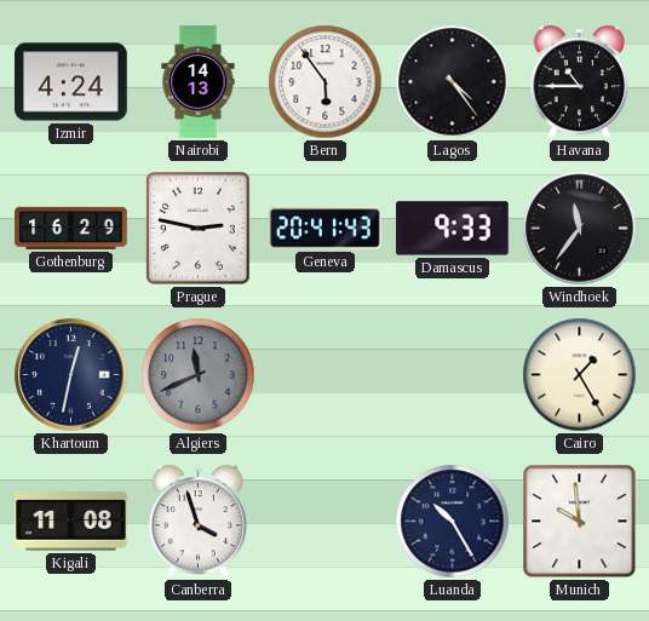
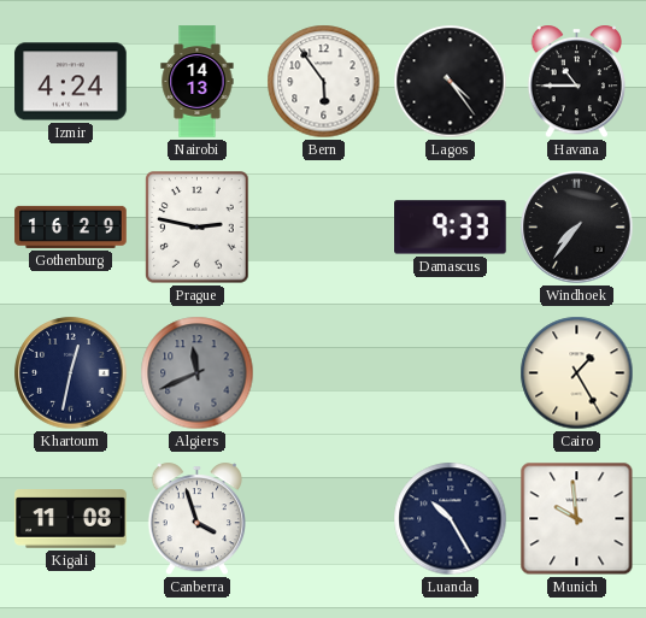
Geneva: 20:41 -> none
Windhoek: 11:36 -> 7:36
